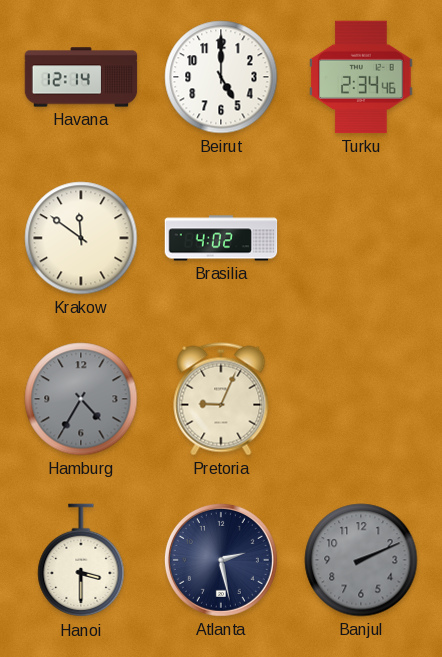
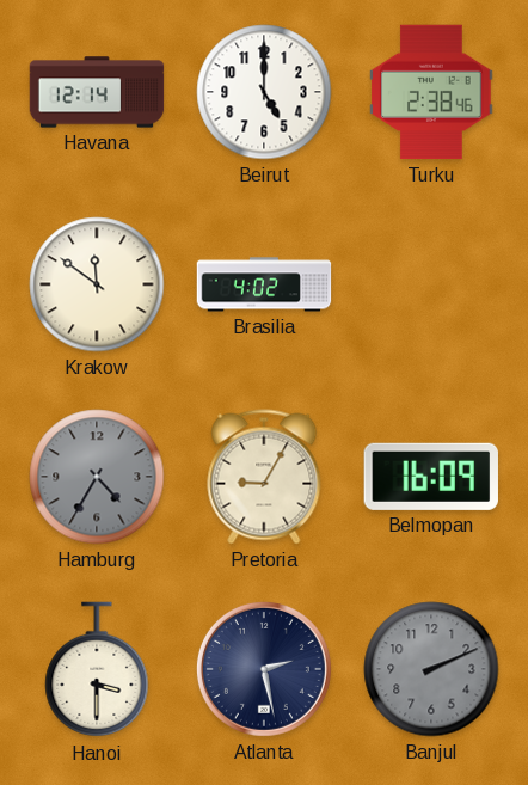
Turku: 2:34 -> 2:38
Pretoria: 9:04 -> 9:05
Belmopan: none -> 16:09
